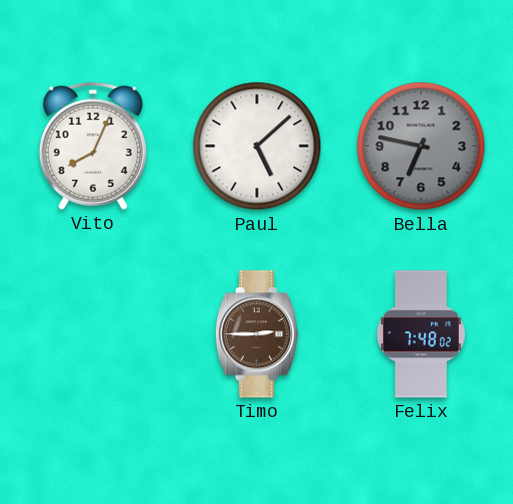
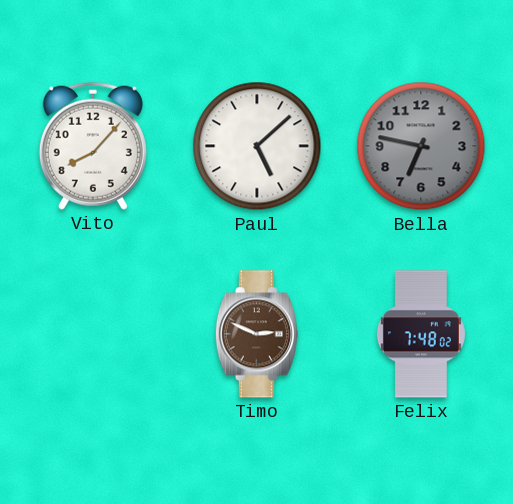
Vito: 8:04 -> 8:07
Timo: 2:45 -> 2:49
